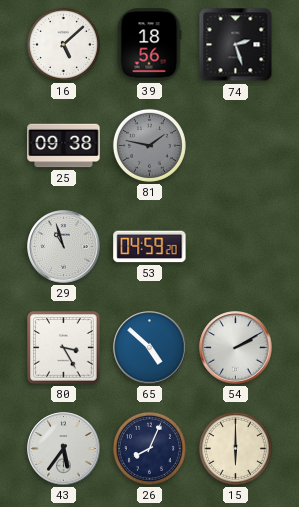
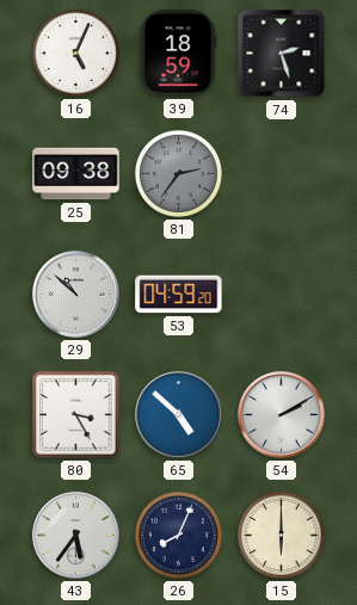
16: 5:08 -> 5:04
39: 18:56 -> 18:59
81: 1:47 -> 2:36
29: 10:57 -> 10:52
